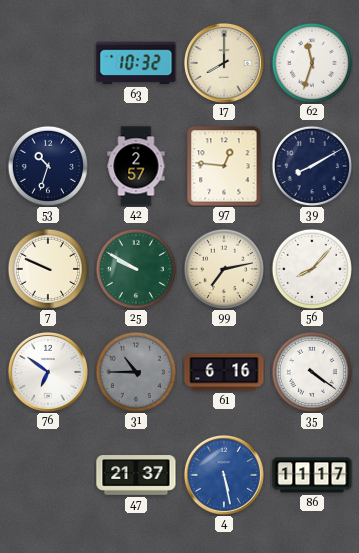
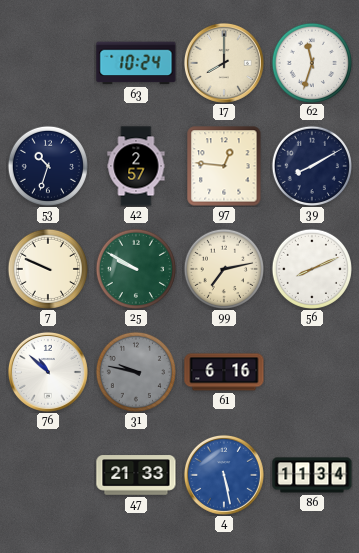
63: 10:32 -> 10:24
56: 8:07 -> 8:11
76: 6:51 -> 10:52
31: 10:45 -> 9:47
35: 4:21 -> none
47: 21:37 -> 21:33
86: 11:17 -> 11:34
